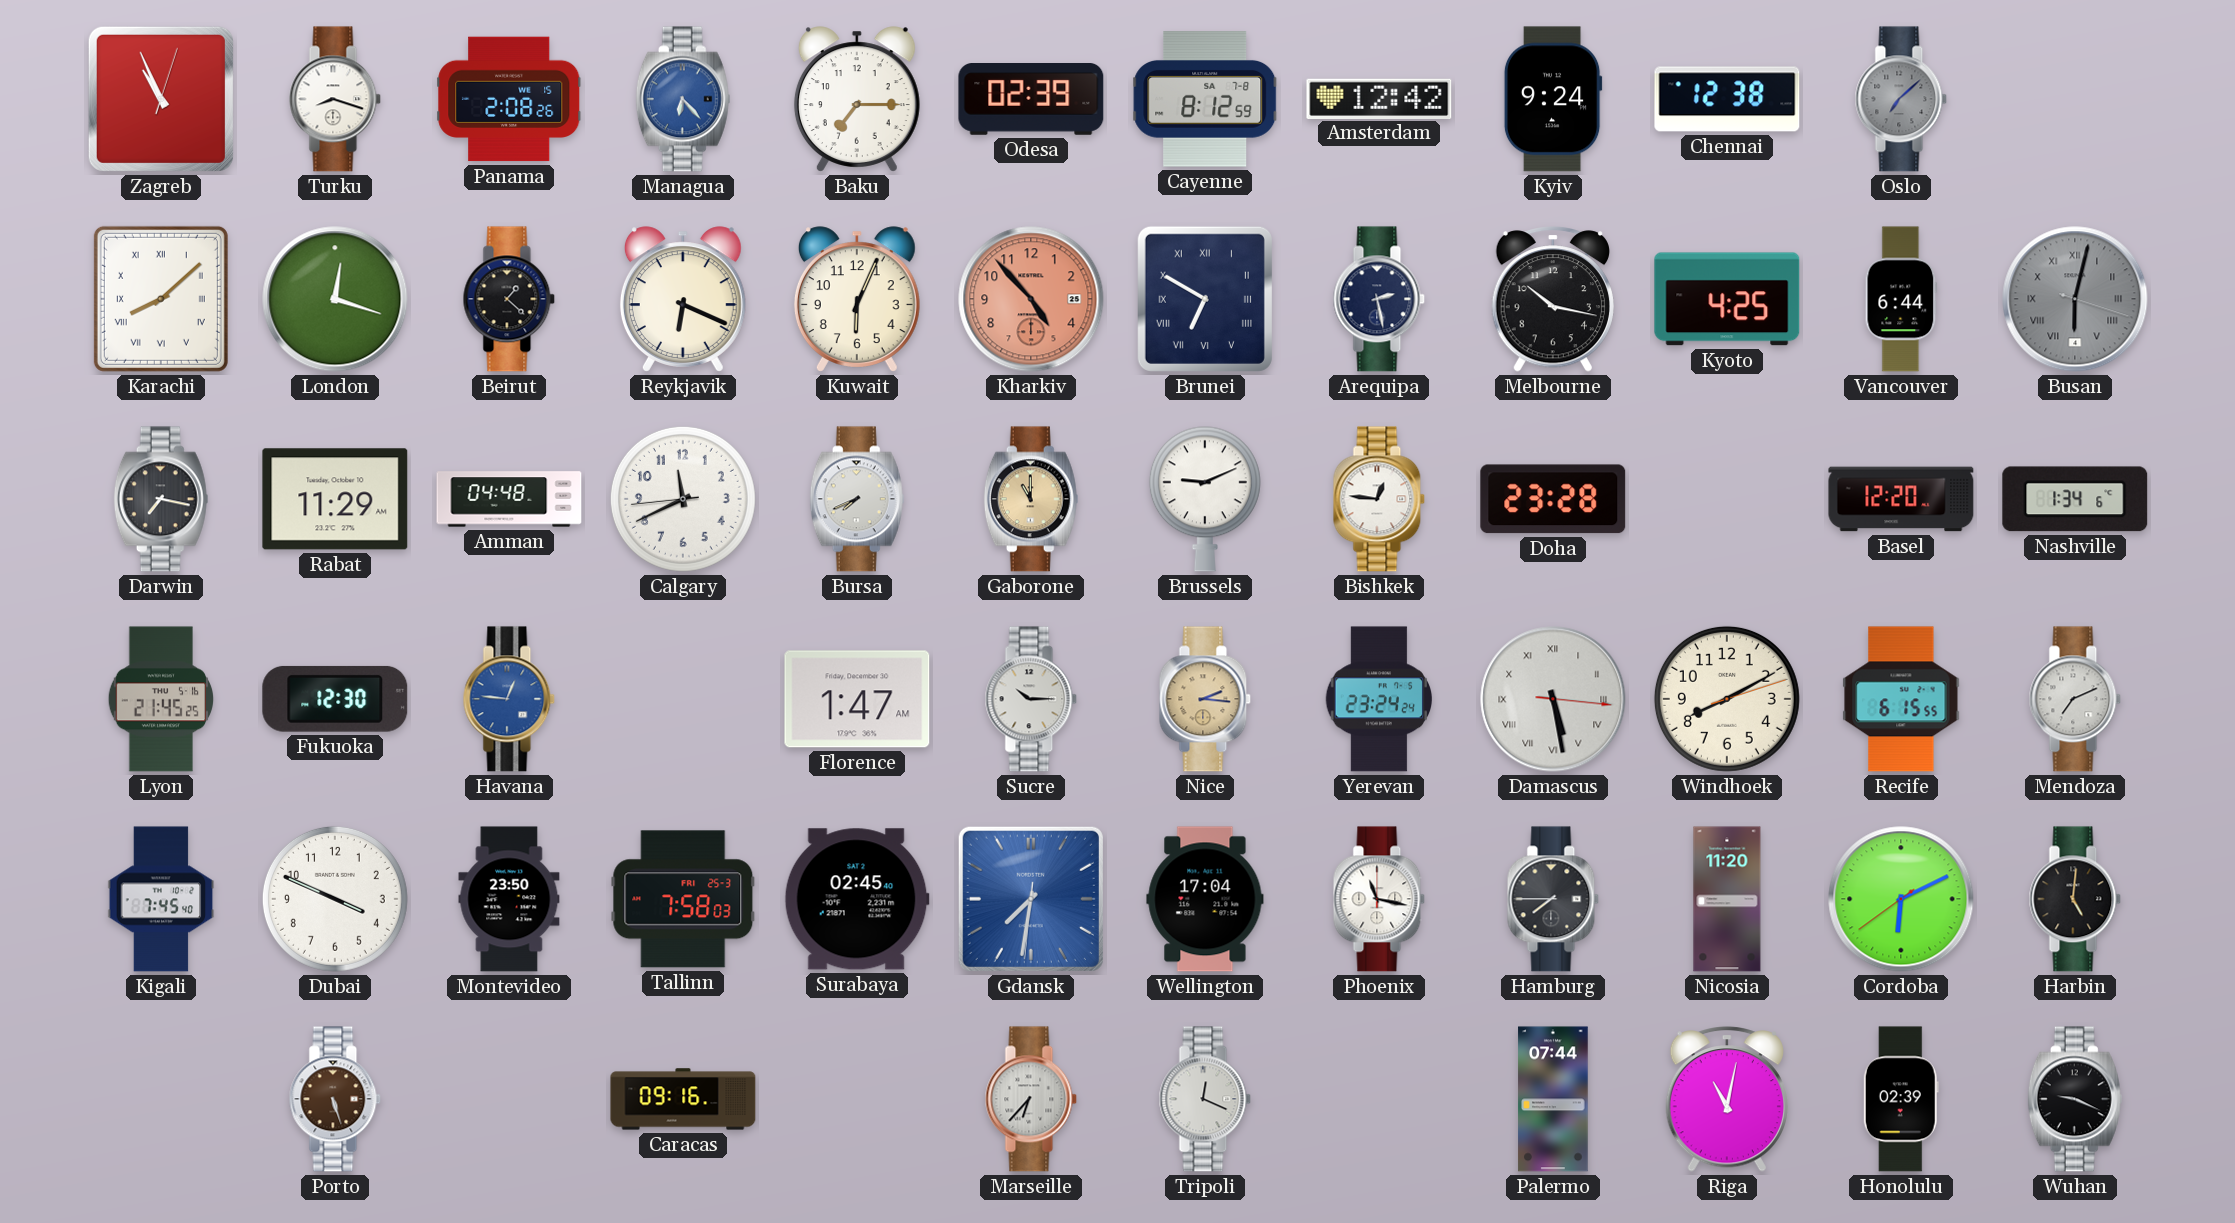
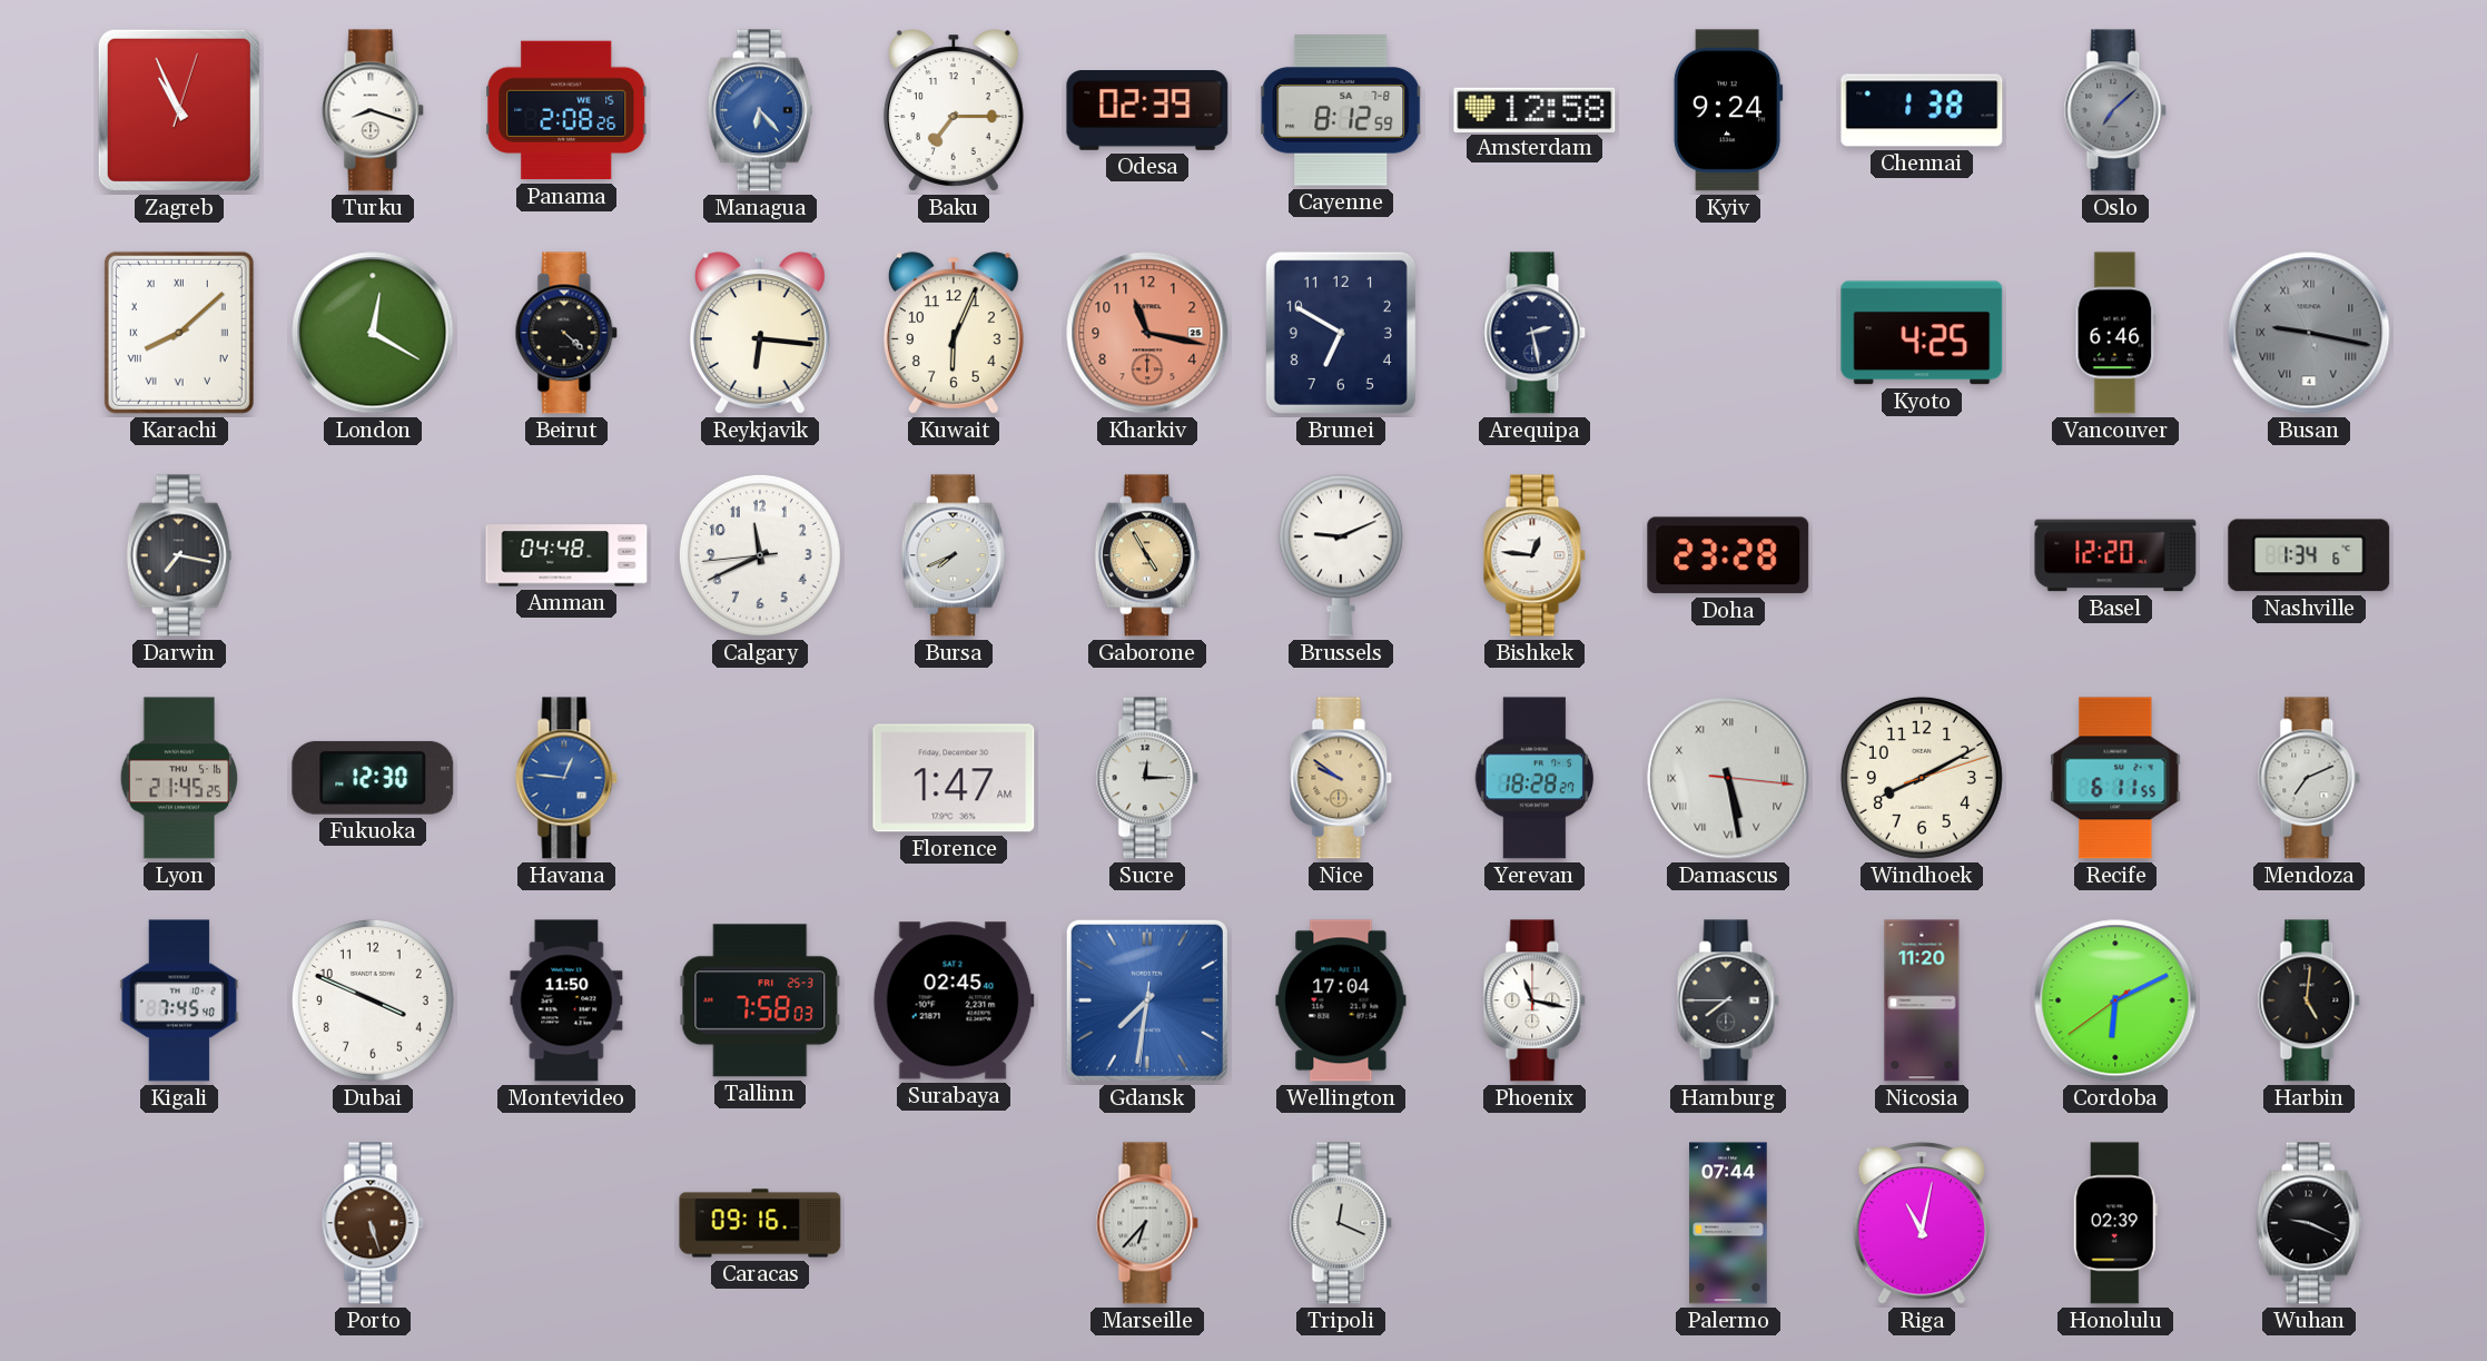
Amsterdam: 12:42 -> 12:58
Chennai: 12:38 -> 1:38
London: 12:18 -> 12:20
Beirut: 1:22 -> 4:22
Reykjavik: 6:19 -> 6:16
Kharkiv: 4:53 -> 11:17
Brunei numerals: Roman -> Arabic
Melbourne: 10:17 -> none
Vancouver: 6:44 -> 6:46
Busan: 6:02 -> 9:16
Rabat: 11:29 -> none
Gaborone: 11:00 -> 4:55
Sucre: 10:15 -> 12:15
Nice: 2:16 -> 9:51
Yerevan: 23:24 -> 18:28
Recife: 6:15 -> 6:11
Montevideo: 23:50 -> 11:50
